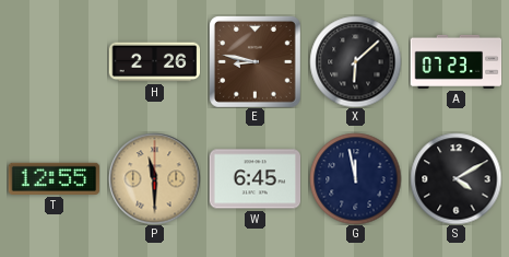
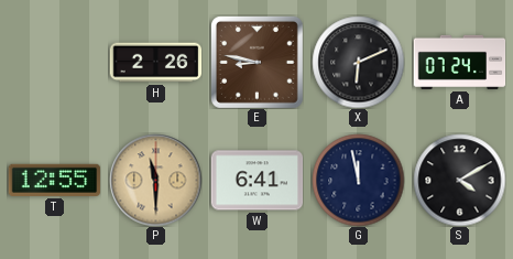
X: 6:08 -> 6:11
A: 07:23 -> 07:24
W: 6:45 -> 6:41
